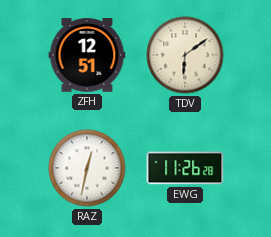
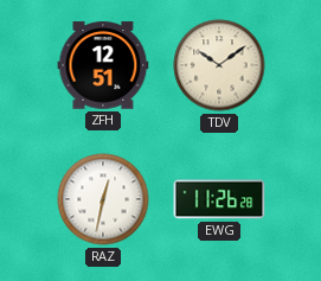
TDV: 6:09 -> 10:09
